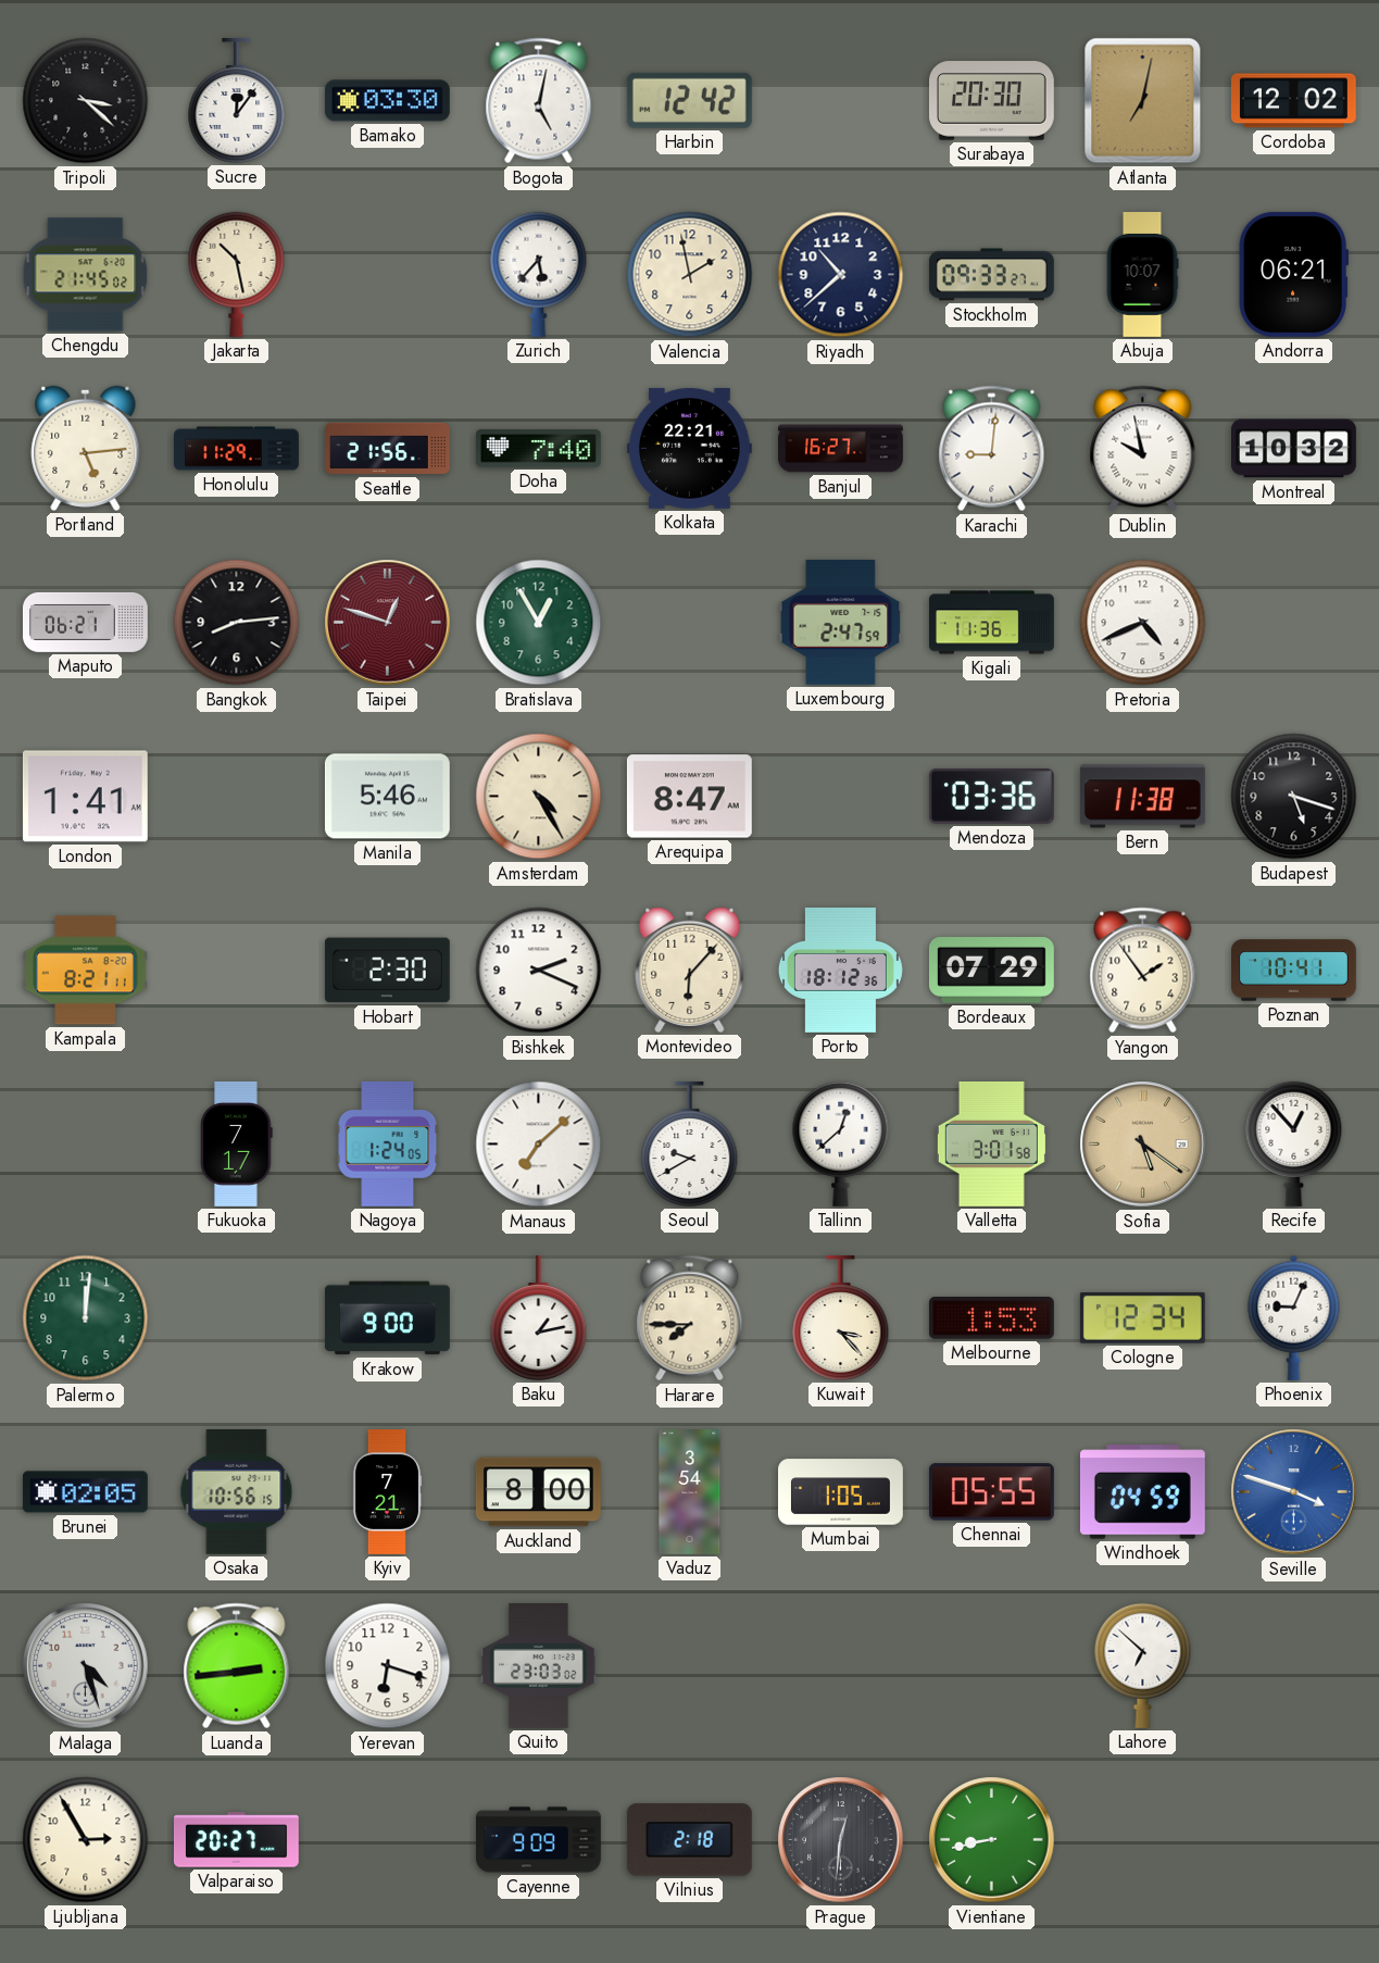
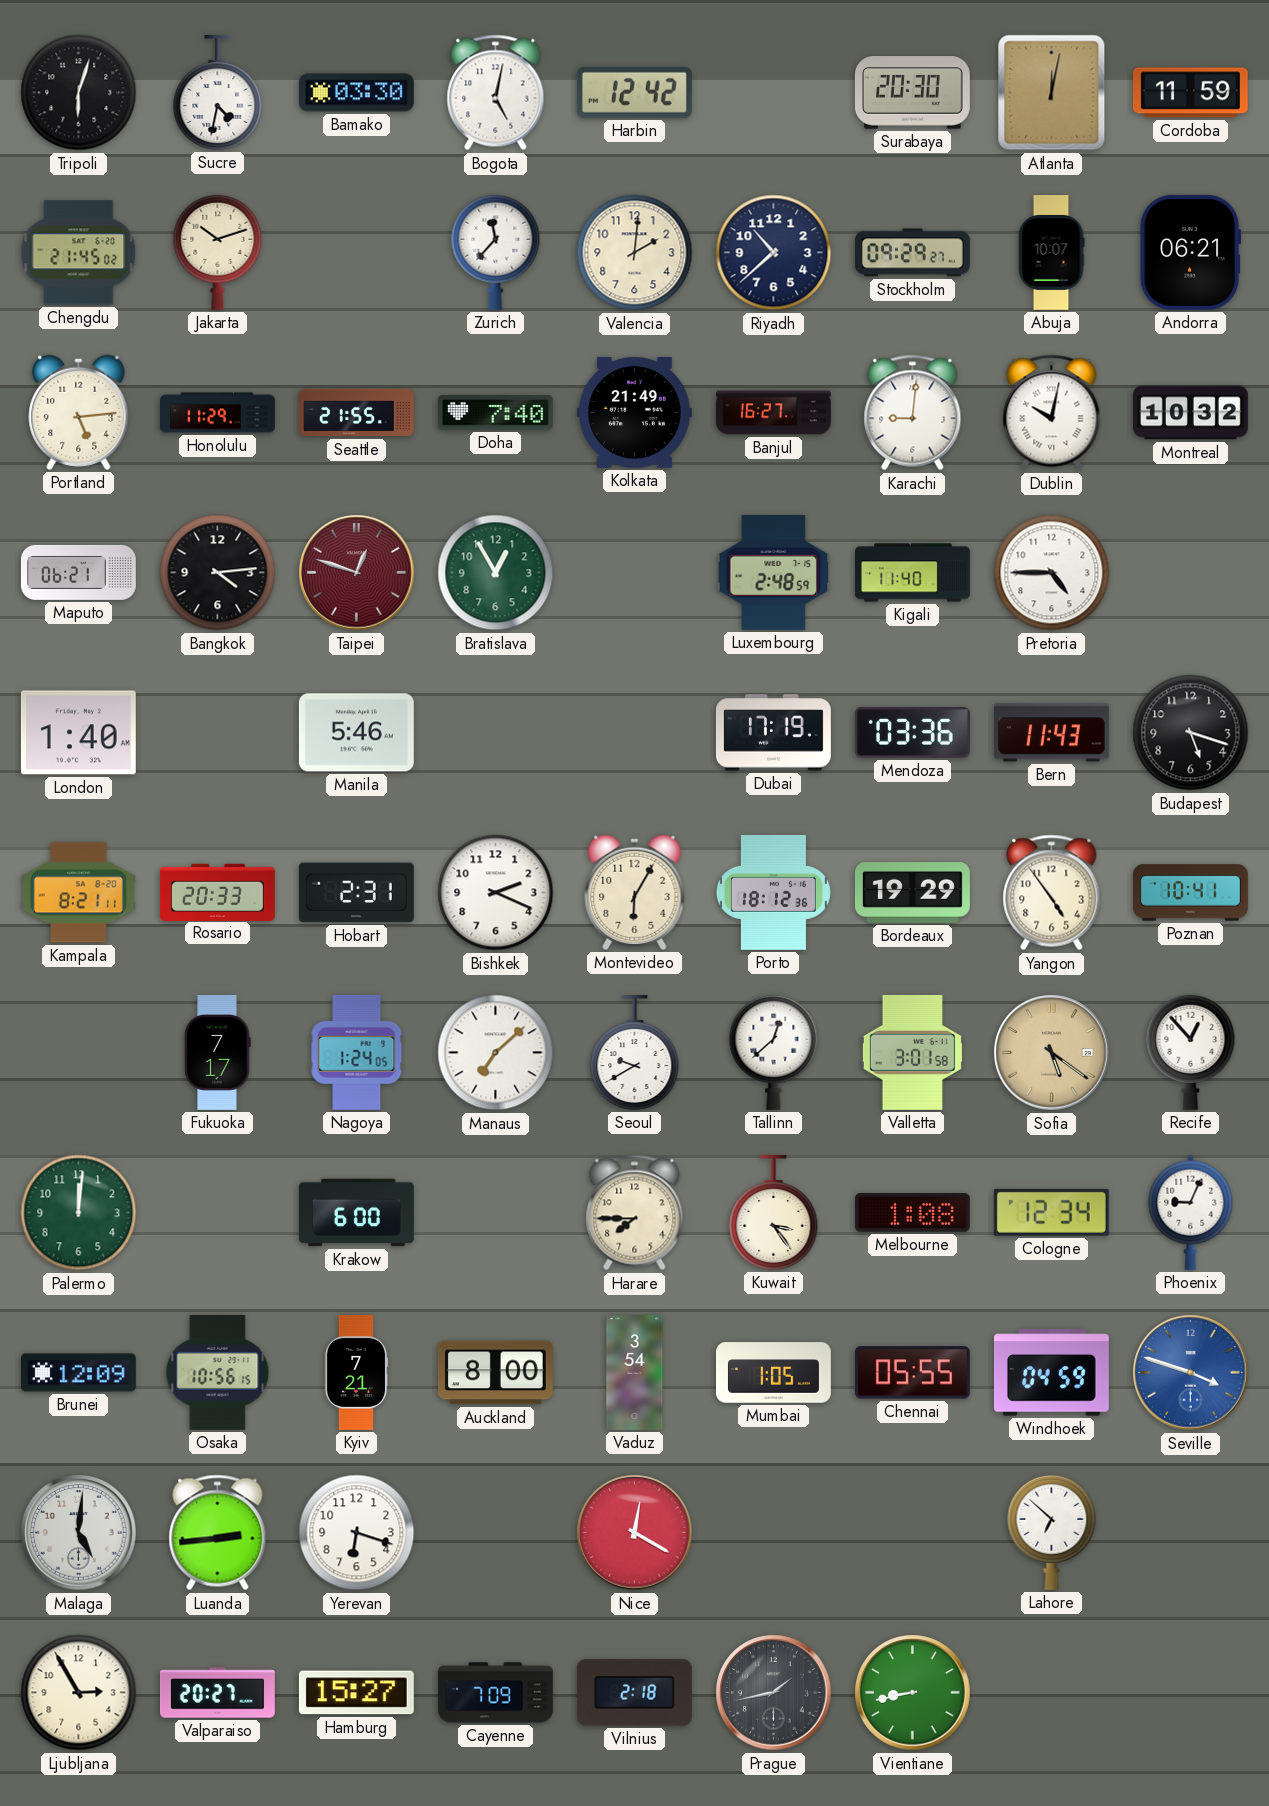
Tripoli: 3:22 -> 6:03
Sucre: 12:06 -> 4:32
Atlanta: 7:02 -> 12:02
Cordoba: 12:02 -> 11:59
Jakarta: 10:28 -> 10:12
Zurich: 5:37 -> 11:37
Valencia: 1:58 -> 2:01
Stockholm: 09:33 -> 09:29
Seattle: 21:56 -> 21:55
Kolkata: 22:21 -> 21:49
Dublin: 9:58 -> 10:02
Bangkok: 8:14 -> 4:14
Luxembourg: 2:47 -> 2:48
Kigali: 11:36 -> 11:40
Pretoria: 4:41 -> 4:45
London: 1:41 -> 1:40
Amsterdam: 4:25 -> none
Arequipa: 8:47 -> none
Dubai: none -> 17:19
Bern: 11:38 -> 11:43
Rosario: none -> 20:33
Hobart: 2:30 -> 2:31
Montevideo: 6:07 -> 6:05
Bordeaux: 07:29 -> 19:29
Yangon: 1:54 -> 4:54
Krakow: 9:00 -> 6:00
Baku: 1:13 -> none
Kuwait: 3:23 -> 3:24
Melbourne: 1:53 -> 1:08
Brunei: 02:05 -> 12:09
Malaga: 4:27 -> 5:01
Quito: 23:03 -> none
Nice: none -> 12:20
Hamburg: none -> 15:27
Cayenne: 9:09 -> 7:09
Prague: 12:31 -> 1:43
